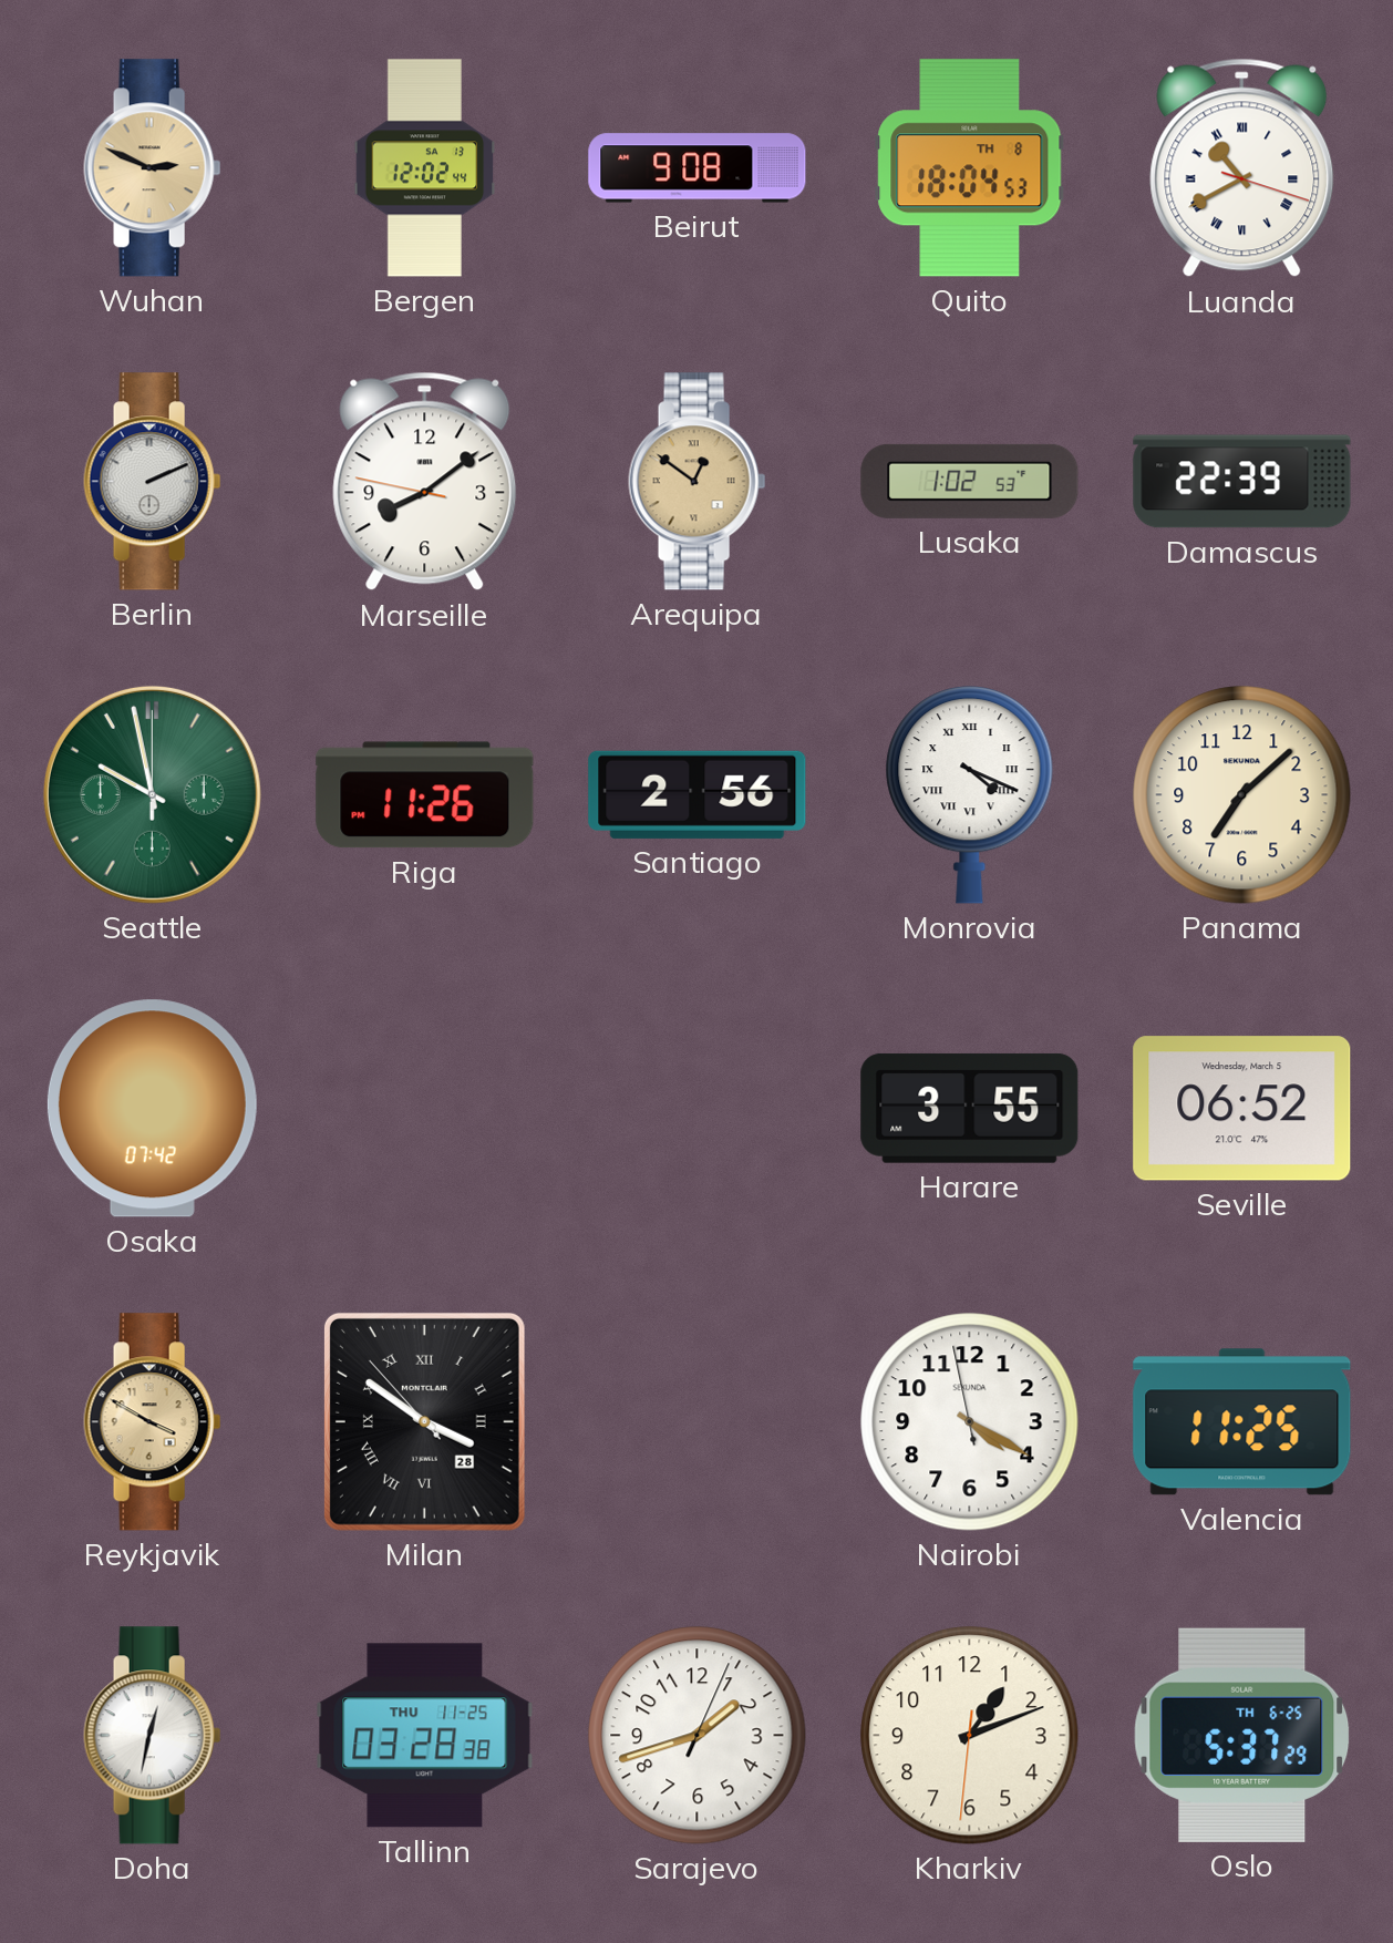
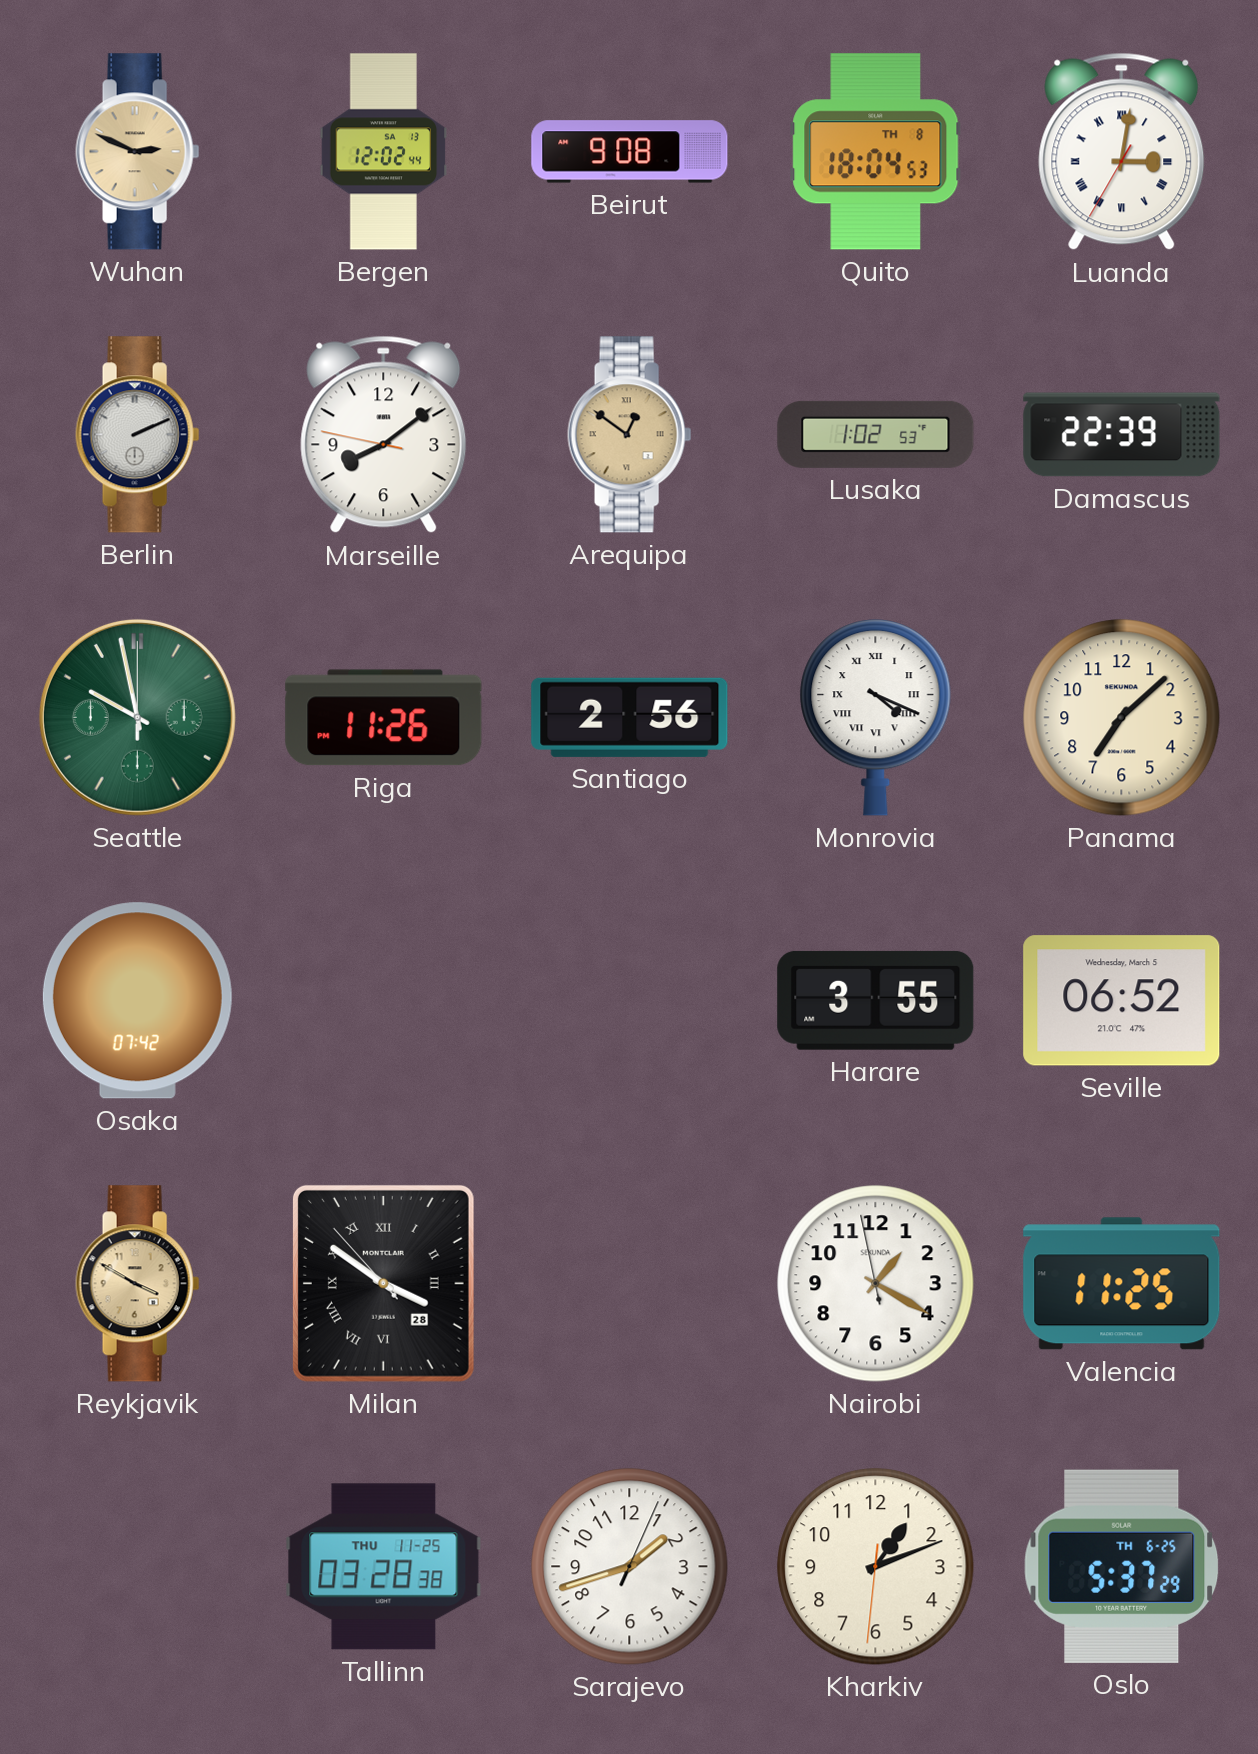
Luanda: 10:40 -> 3:01
Nairobi: 4:19 -> 1:19
Doha: 12:32 -> none
